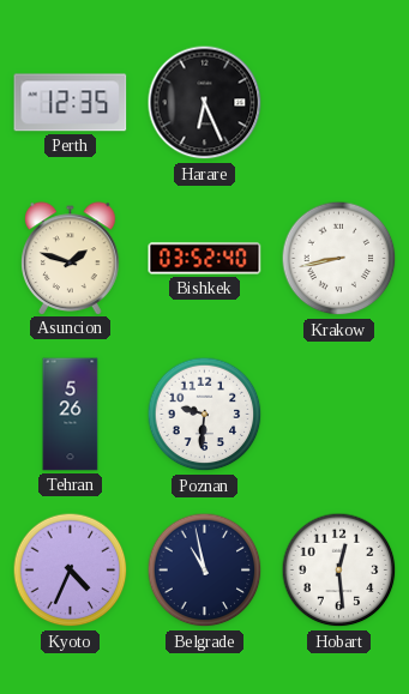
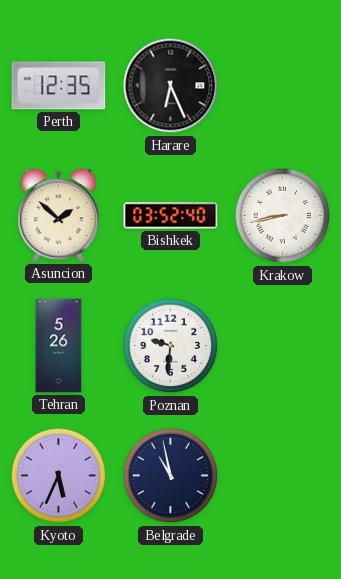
Asuncion: 1:48 -> 1:52
Kyoto: 4:34 -> 5:34
Hobart: 12:29 -> none
